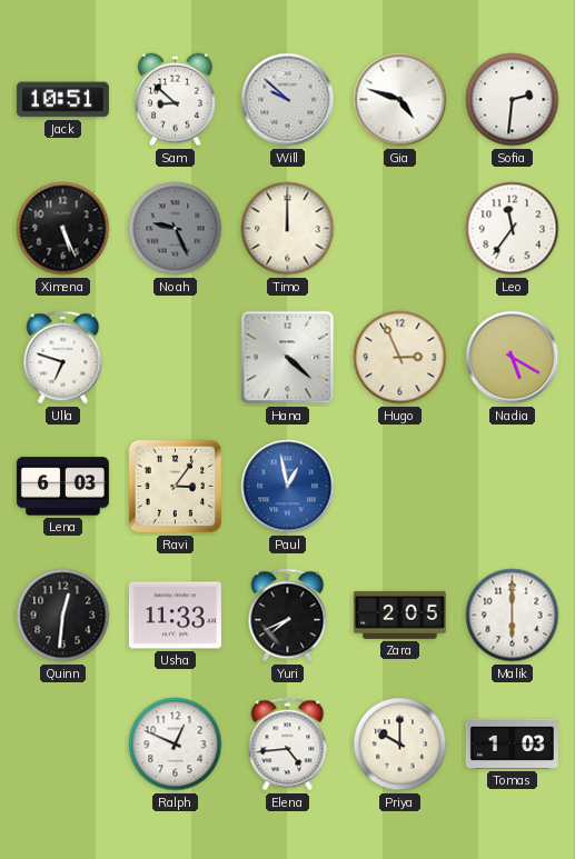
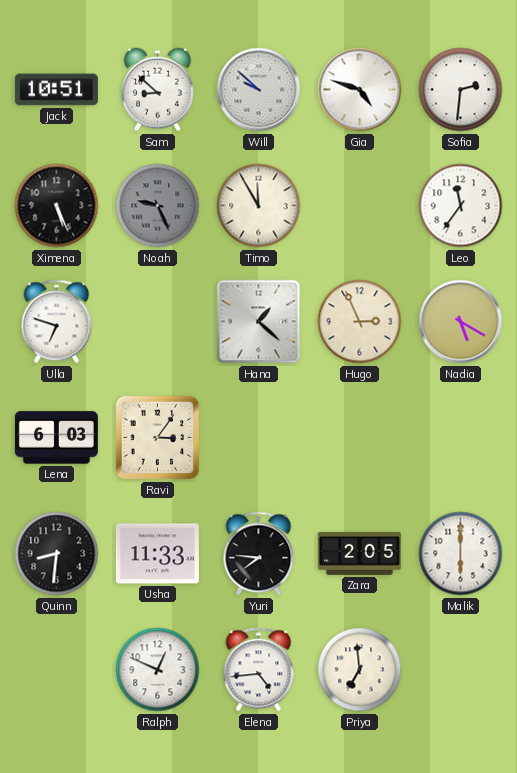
Timo: 12:00 -> 11:55
Hana: 4:22 -> 1:22
Paul: 12:58 -> none
Quinn: 12:31 -> 8:31
Yuri: 7:41 -> 7:46
Priya: 10:00 -> 6:59
Tomas: 1:03 -> none
